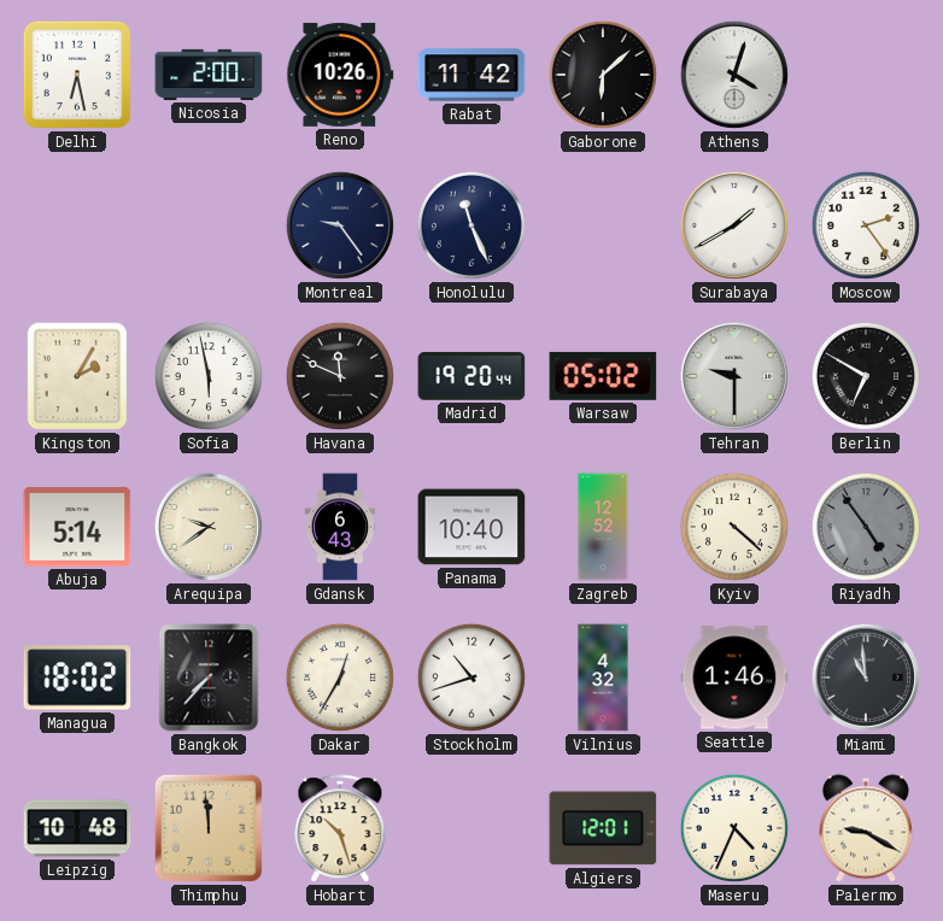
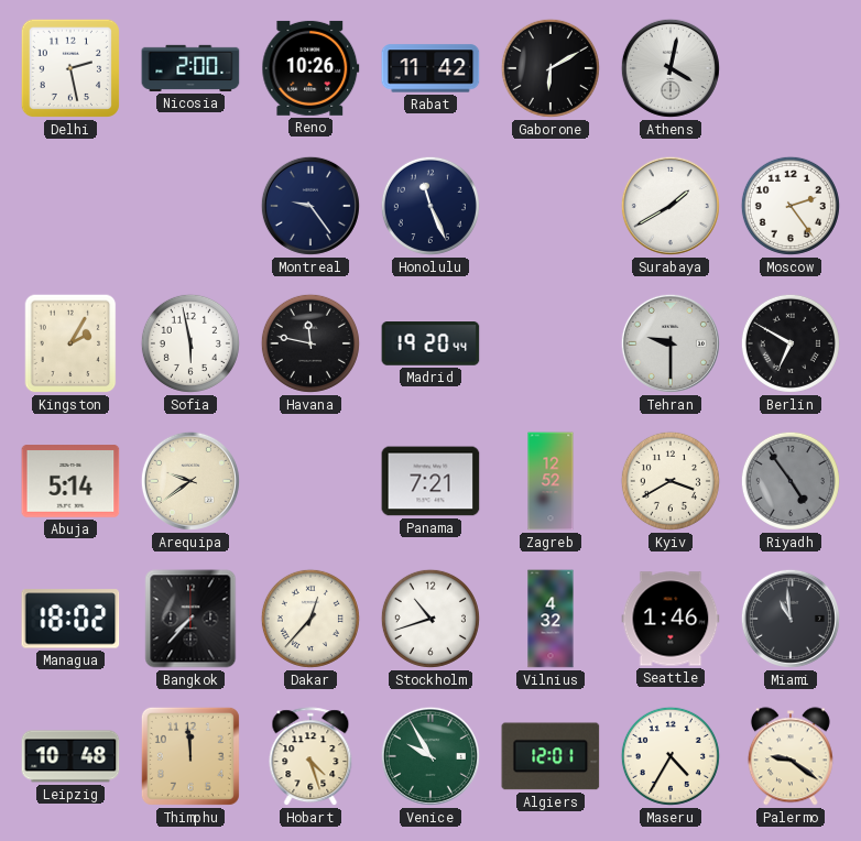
Delhi: 6:28 -> 2:28
Gaborone: 6:08 -> 6:10
Athens: 4:03 -> 4:02
Havana: 11:49 -> 11:47
Warsaw: 05:02 -> none
Gdansk: 6:43 -> none
Panama: 10:40 -> 7:21
Kyiv: 4:22 -> 3:40
Dakar: 12:35 -> 12:37
Hobart: 10:27 -> 4:27
Venice: none -> 9:55
Maseru: 4:34 -> 4:35
Palermo: 9:20 -> 9:21
